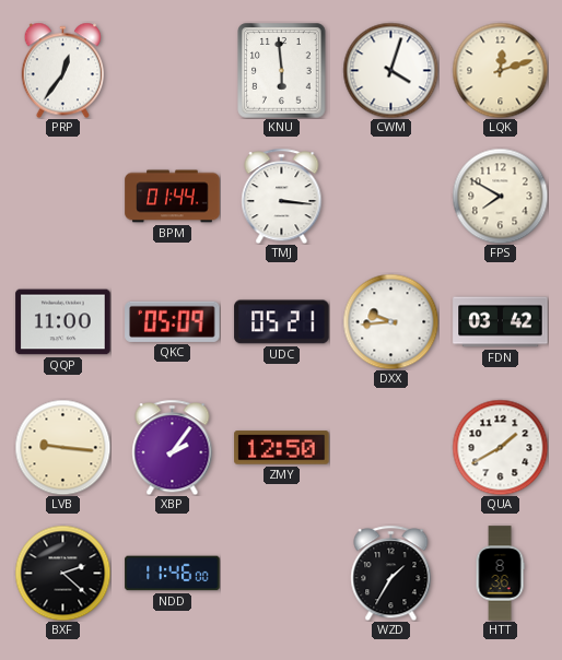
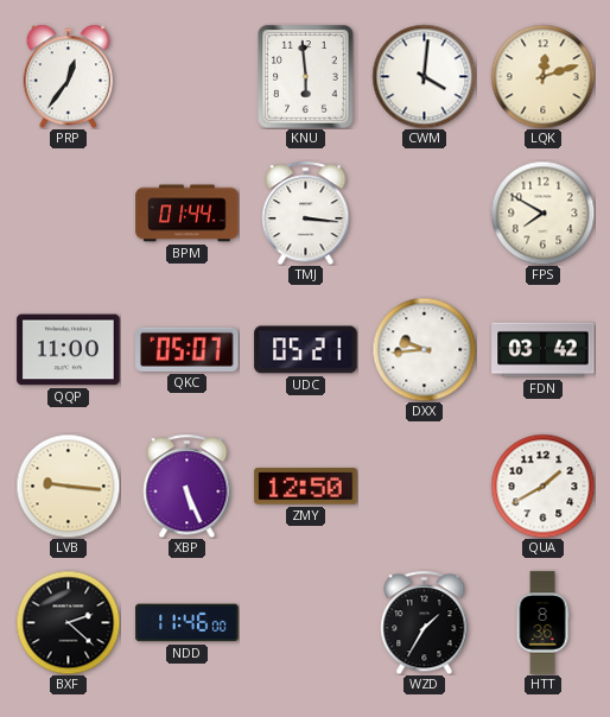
CWM: 4:03 -> 4:01
QKC: 05:09 -> 05:07
XBP: 2:06 -> 5:26
